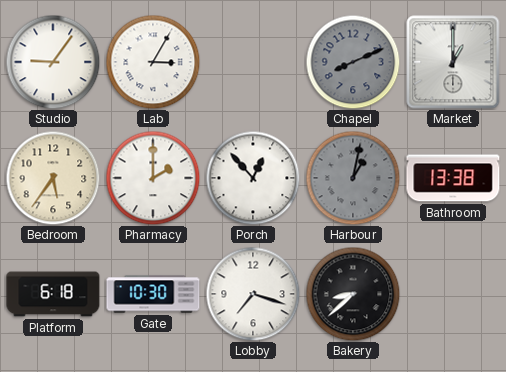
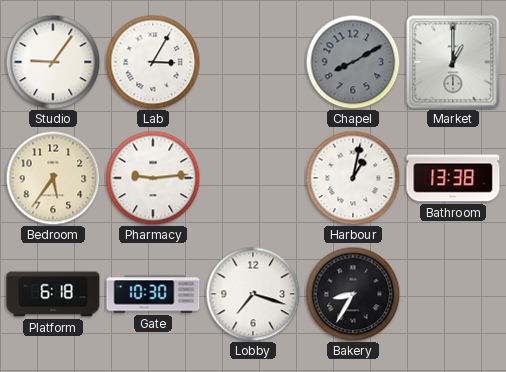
Chapel: 8:11 -> 8:10
Pharmacy: 2:00 -> 9:14
Porch: 12:53 -> none
Harbour dial: grey -> white
Bakery: 8:38 -> 8:35
